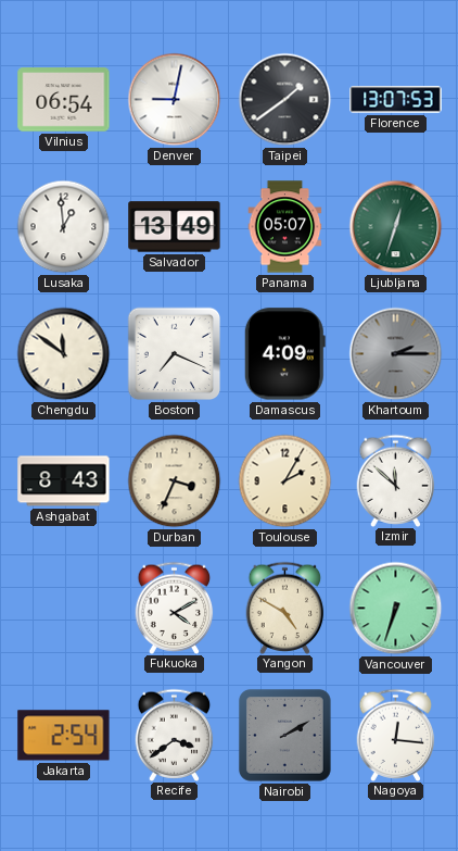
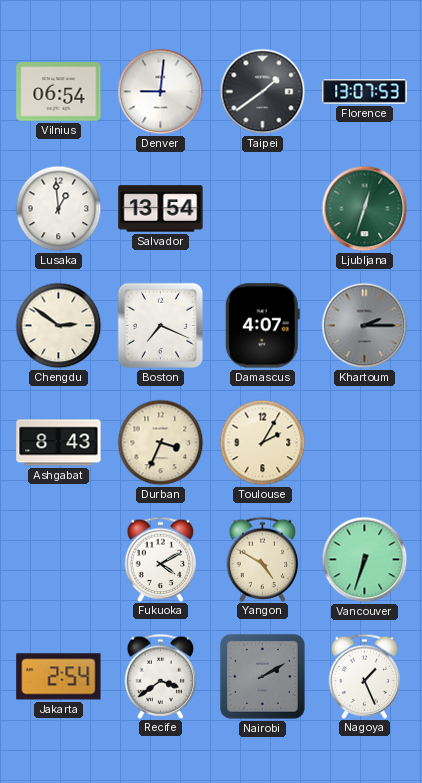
Denver: 9:02 -> 9:01
Salvador: 13:49 -> 13:54
Panama: 05:07 -> none
Chengdu: 11:51 -> 2:51
Damascus: 4:09 -> 4:07
Izmir: 11:52 -> none
Nagoya: 12:16 -> 1:26
